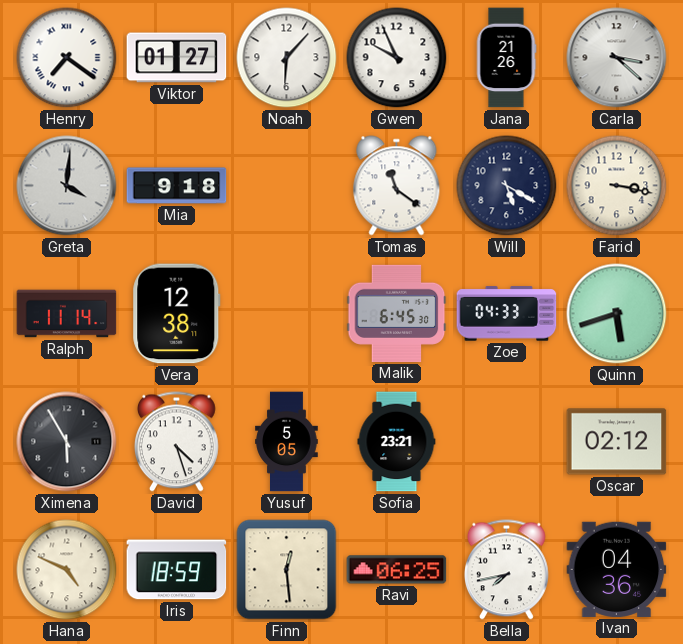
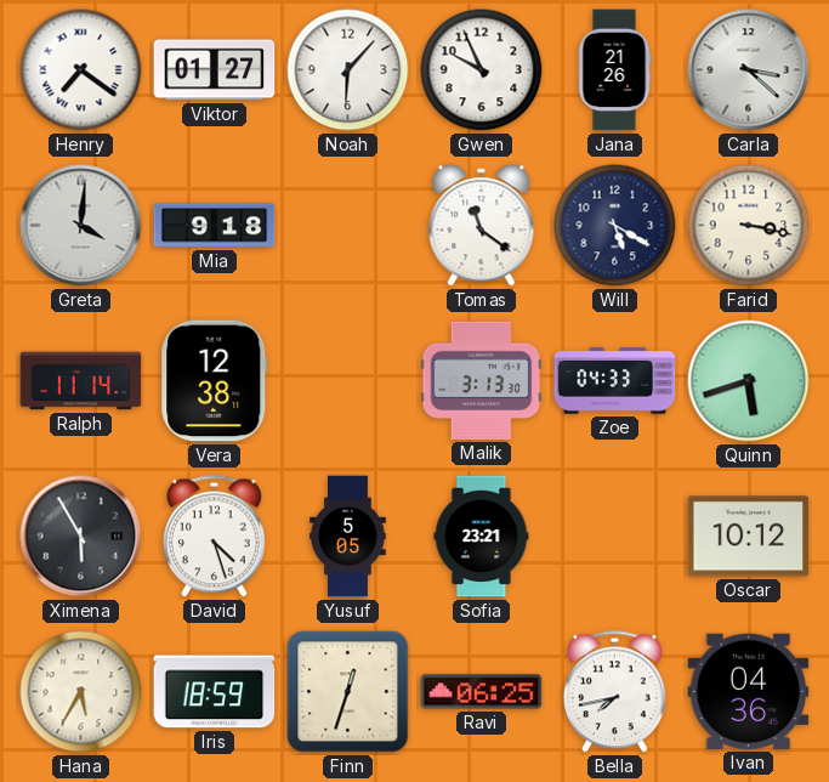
Malik: 6:45 -> 3:13
Oscar: 02:12 -> 10:12
Hana: 4:49 -> 5:35
Finn: 12:29 -> 12:33
